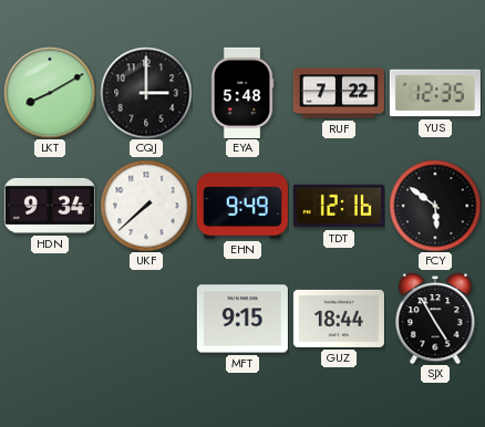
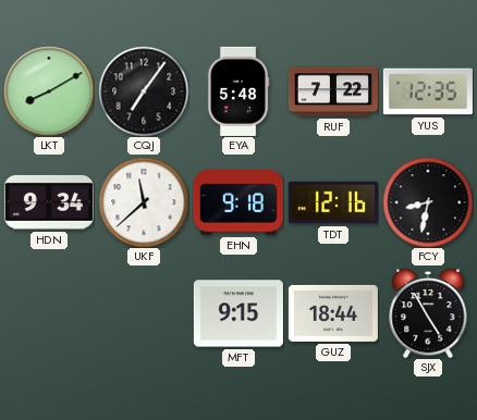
CQJ: 3:00 -> 7:06
UKF: 7:38 -> 11:38
EHN: 9:49 -> 9:18
FCY: 5:51 -> 8:32
